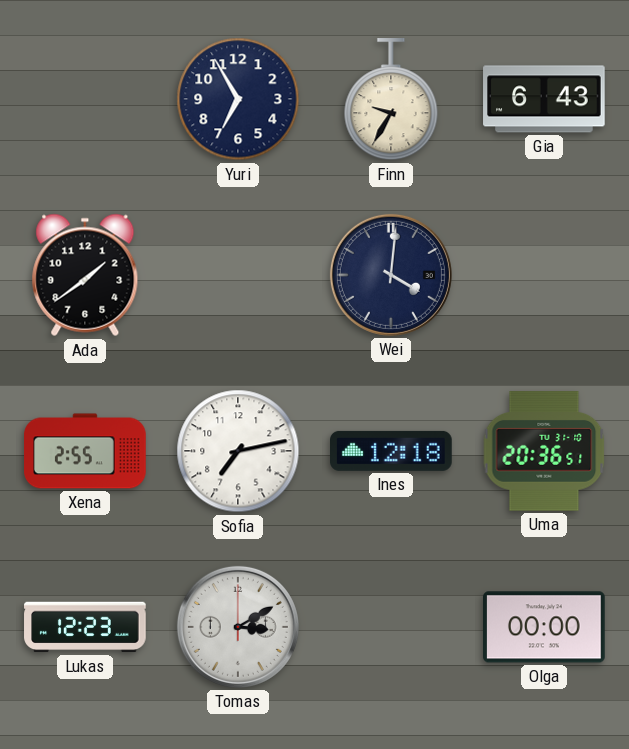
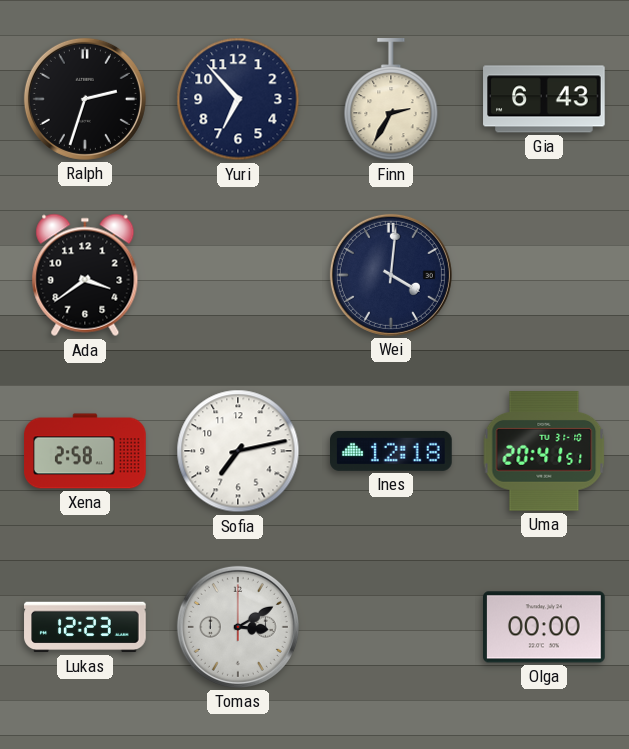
Ralph: none -> 2:33
Yuri: 6:55 -> 6:53
Finn: 9:35 -> 2:35
Ada: 1:39 -> 3:39
Xena: 2:55 -> 2:58
Uma: 20:36 -> 20:41
